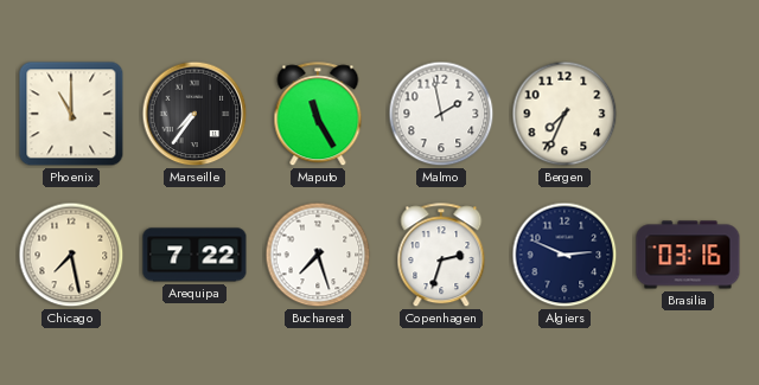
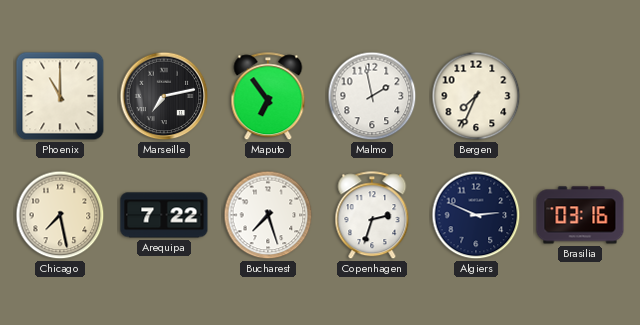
Marseille: 7:36 -> 7:13
Maputo: 11:25 -> 6:54
